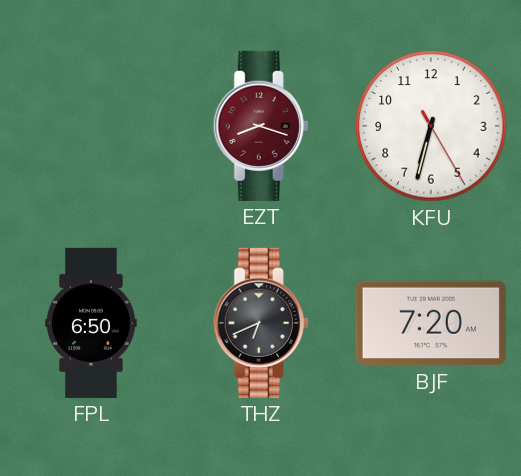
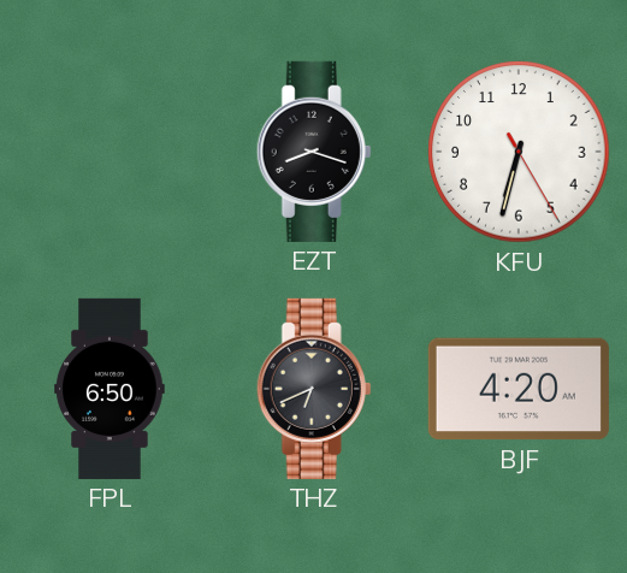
EZT dial: burgundy -> black
BJF: 7:20 -> 4:20
